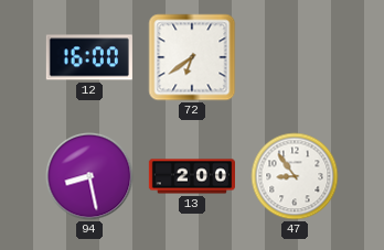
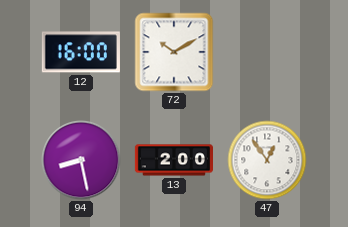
72: 6:39 -> 10:10
47: 8:54 -> 12:54
